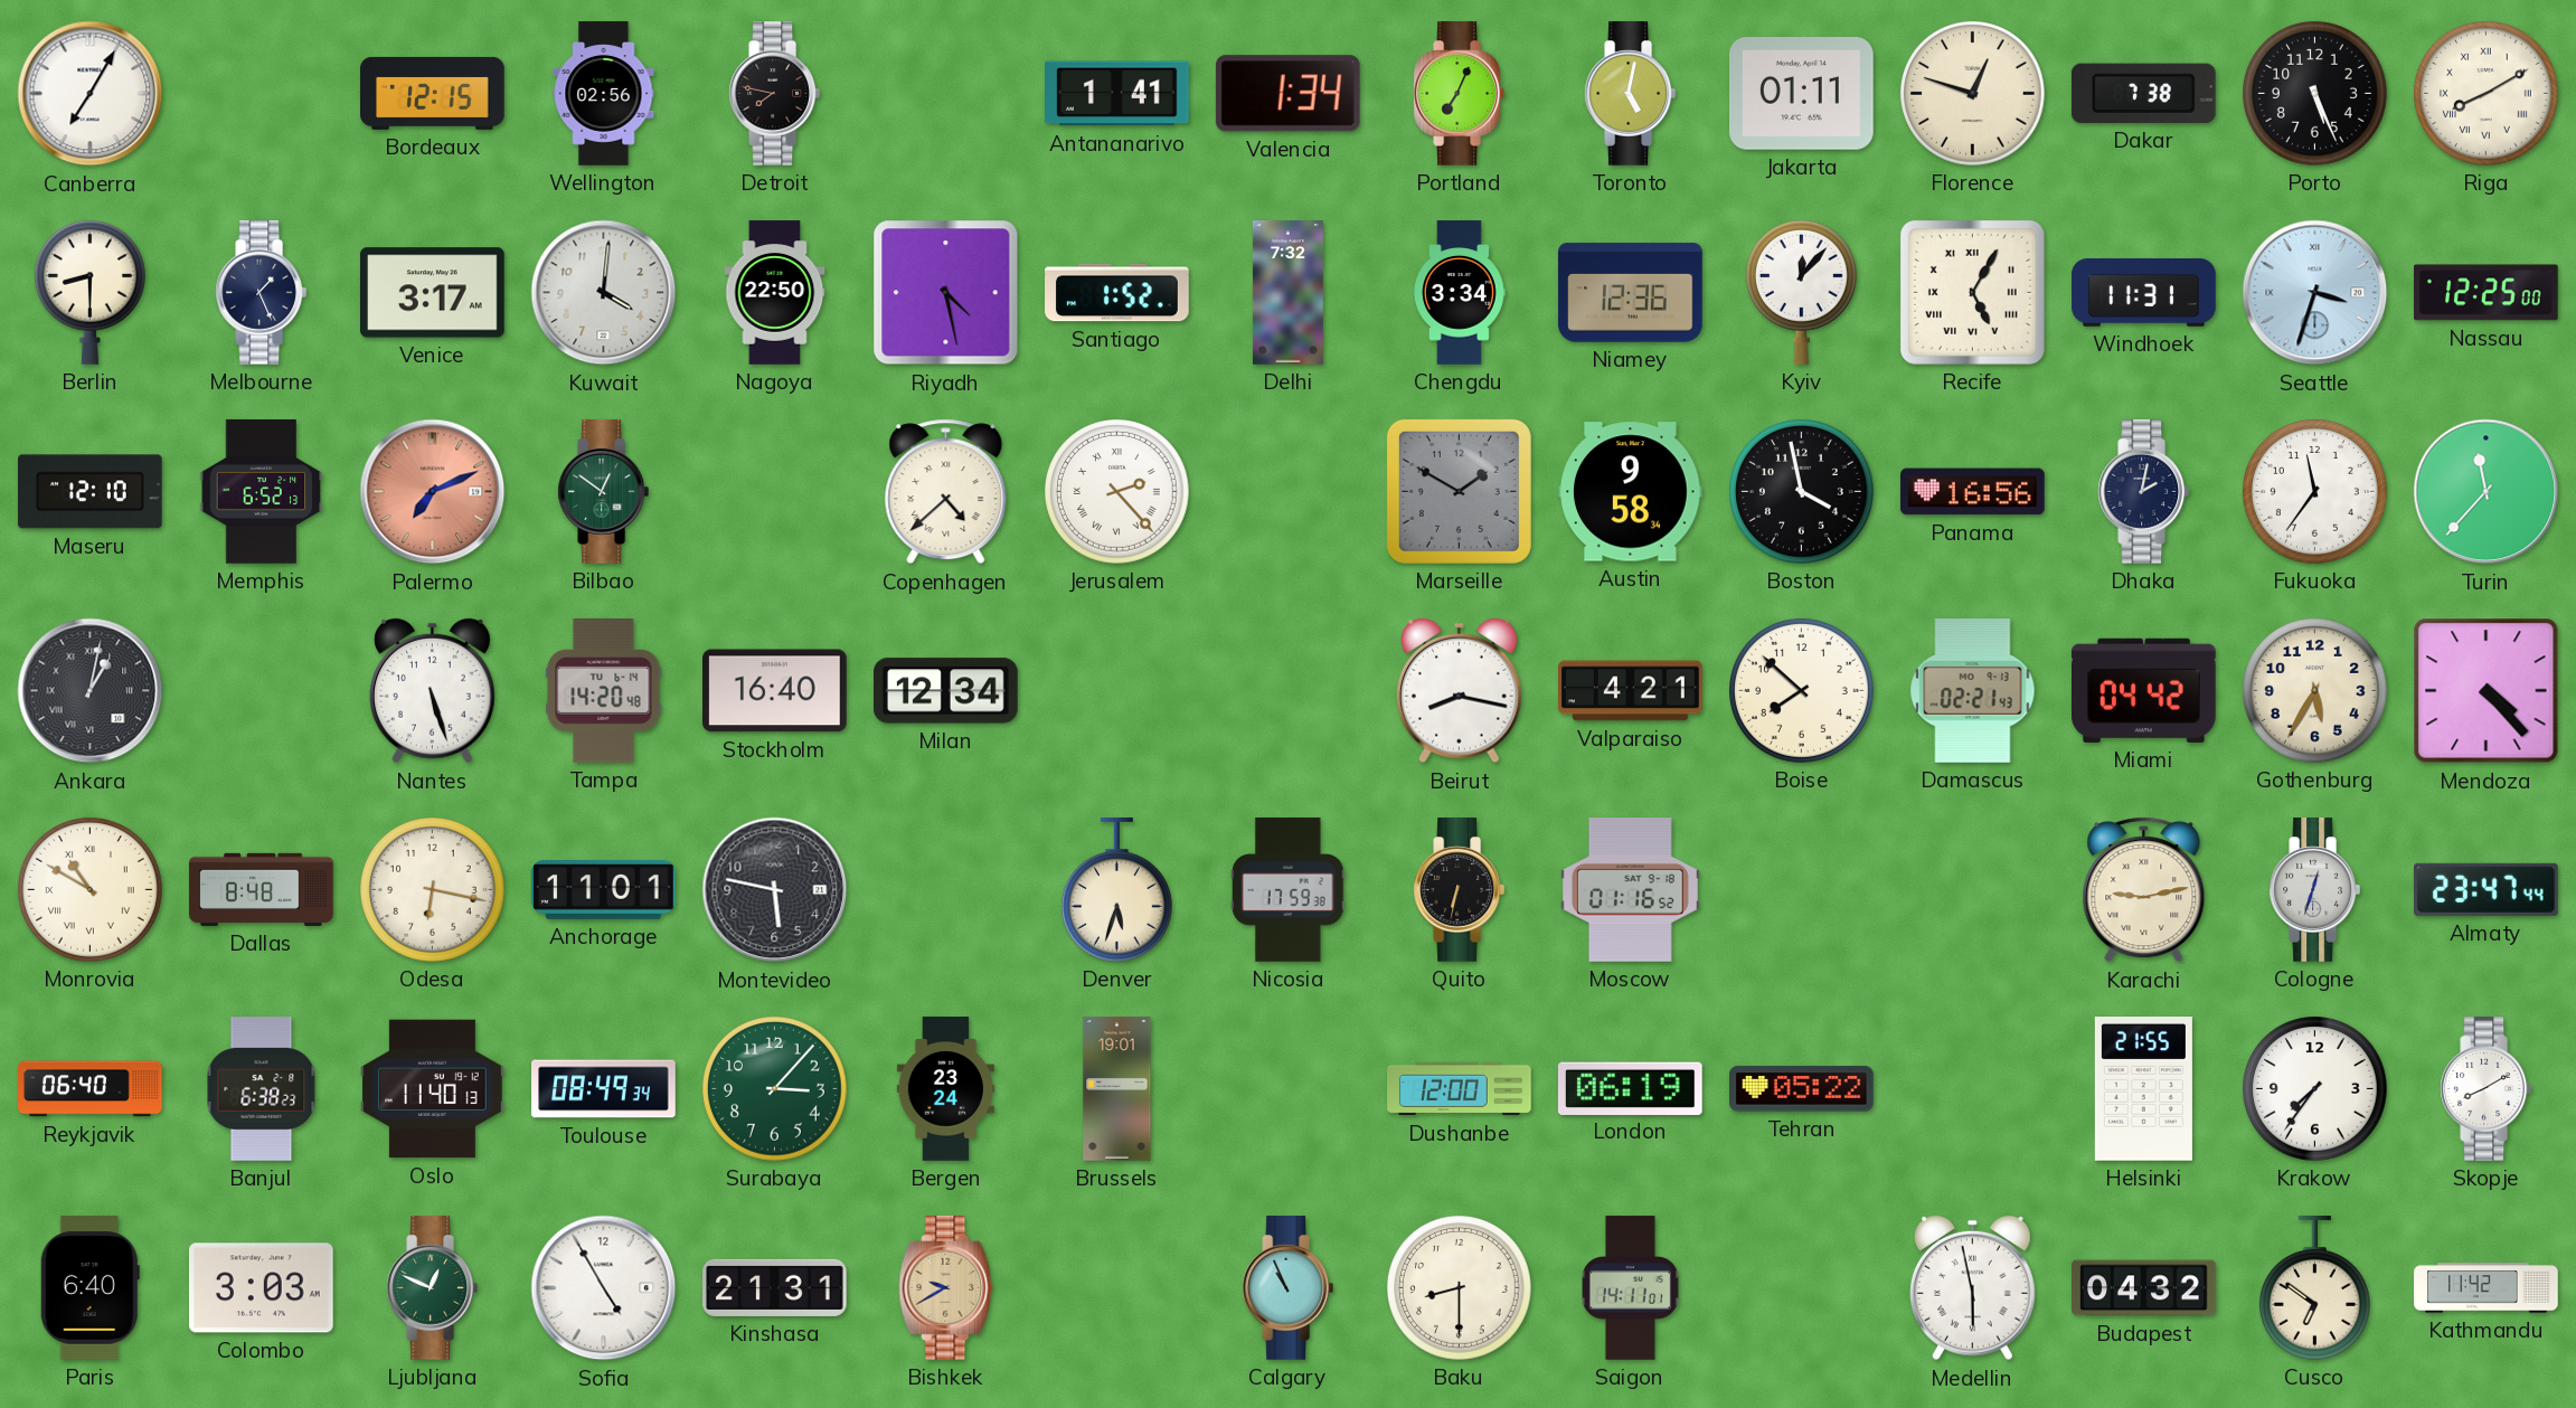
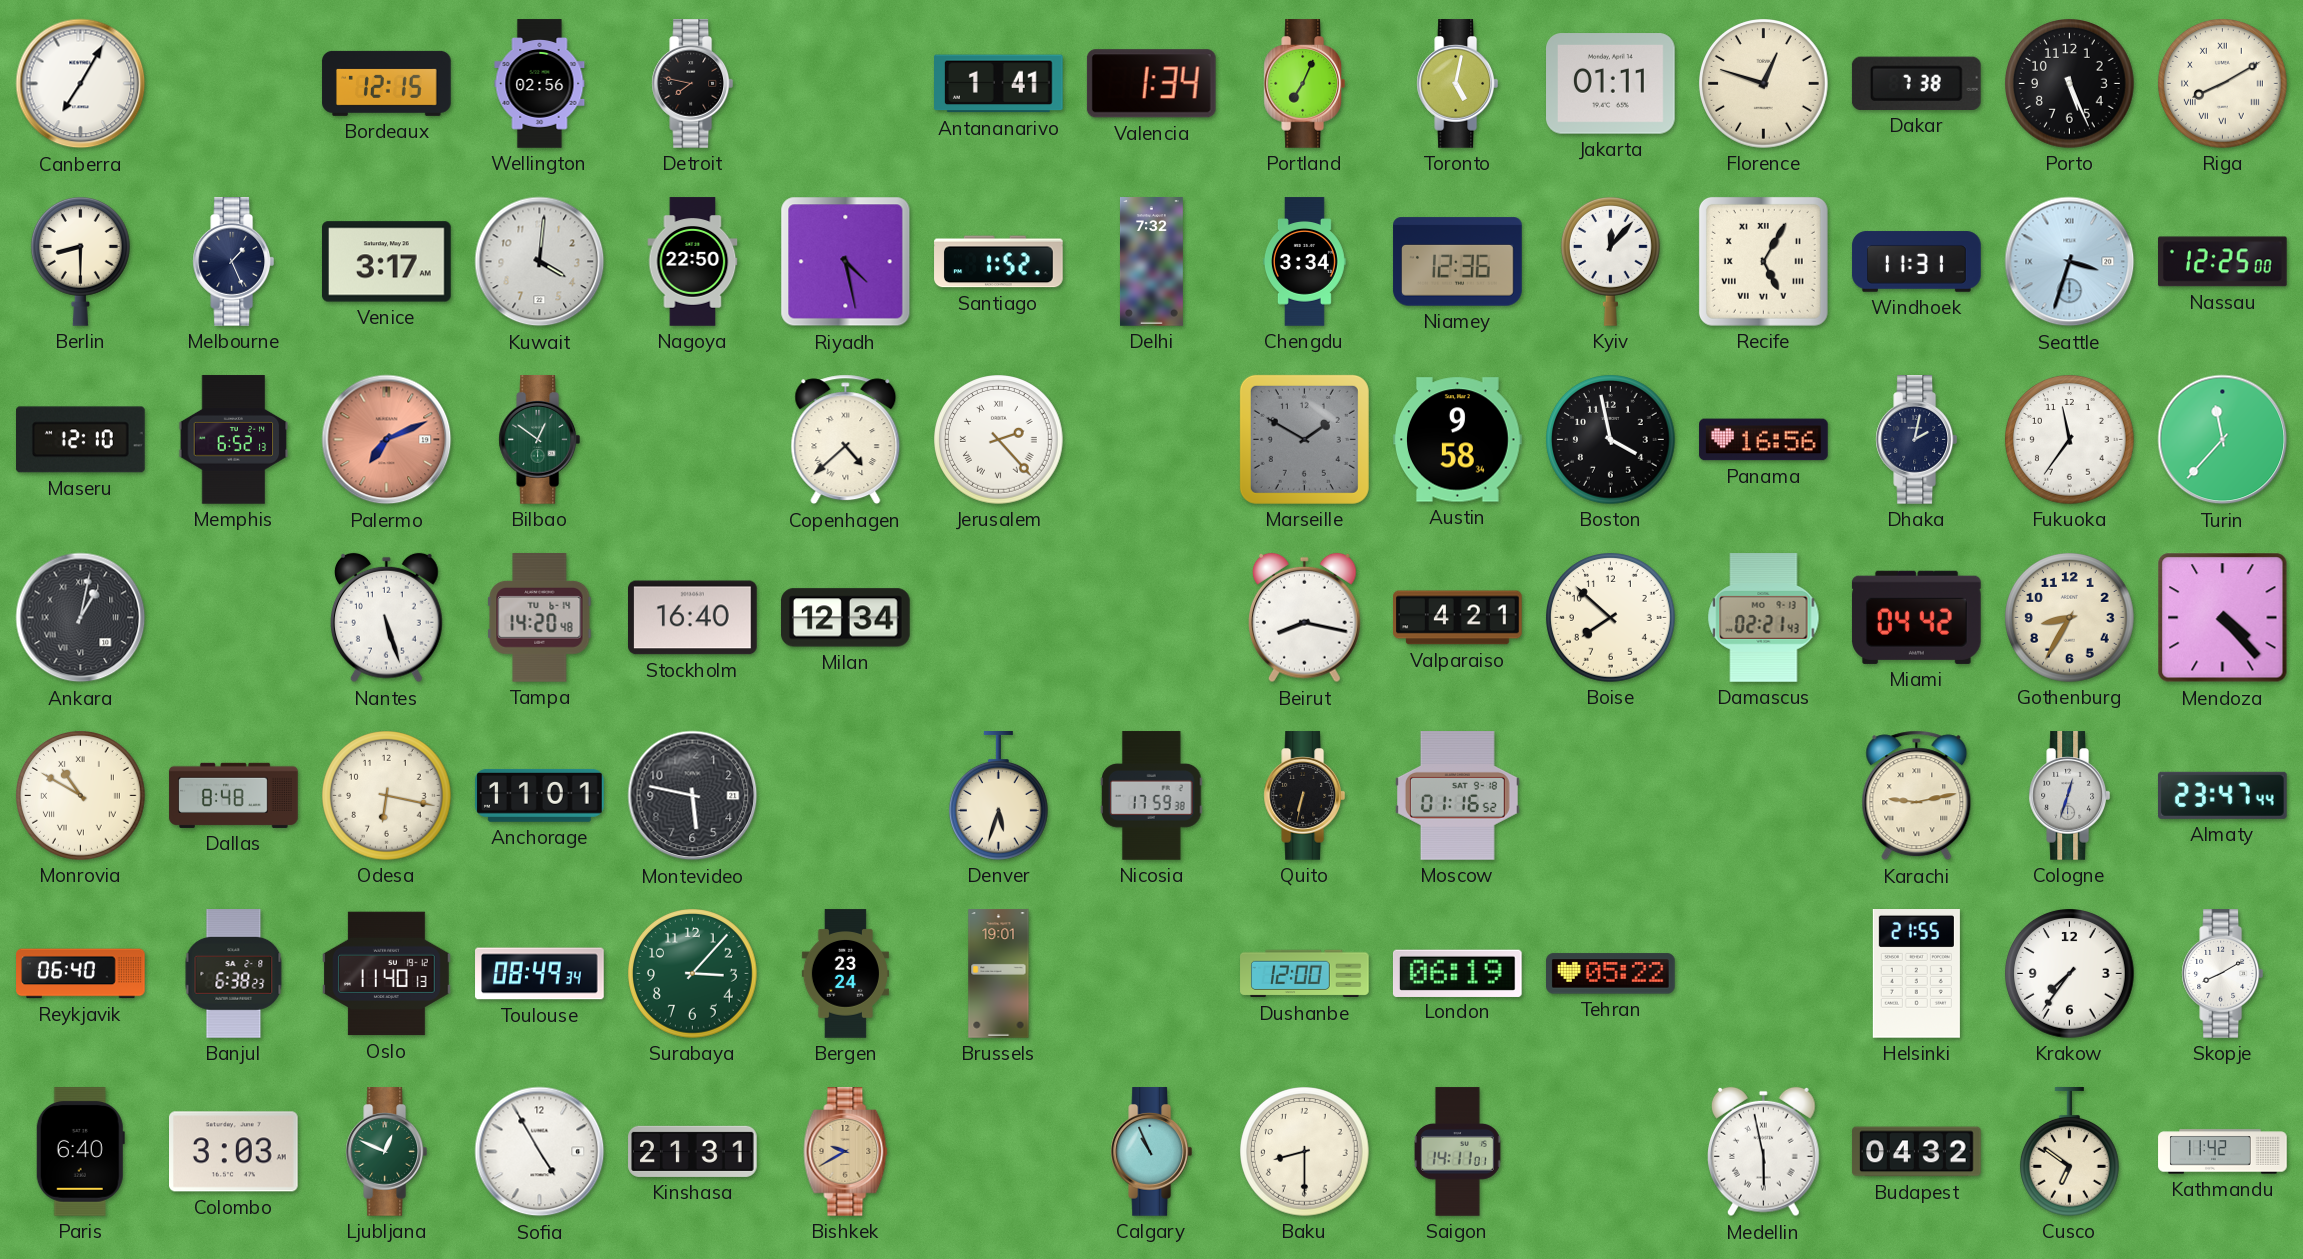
Gothenburg: 5:35 -> 8:35
